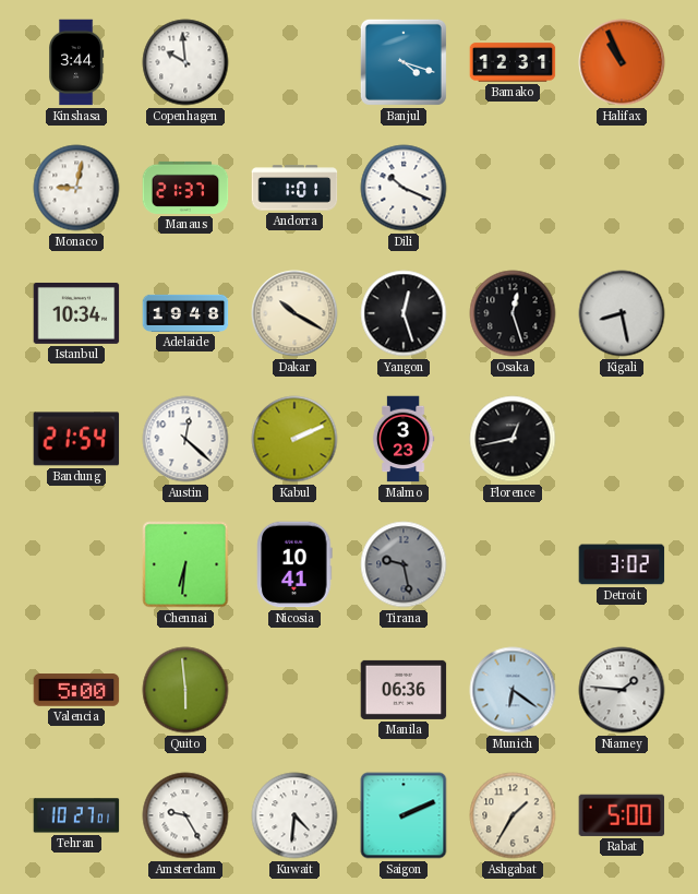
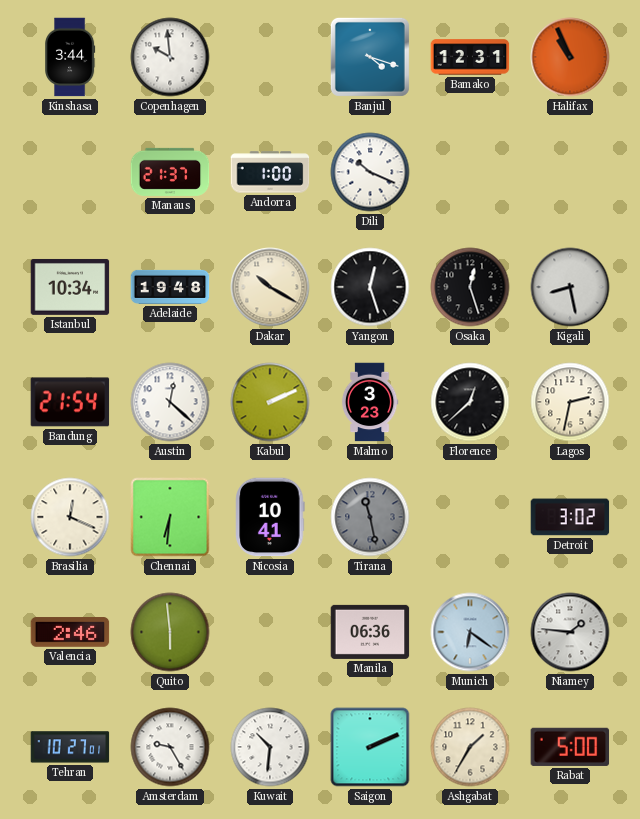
Monaco: 9:02 -> none
Andorra: 1:01 -> 1:00
Florence: 12:43 -> 12:38
Lagos: none -> 2:32
Brasilia: none -> 12:19
Tirana: 9:28 -> 11:28
Valencia: 5:00 -> 2:46
Kuwait: 4:31 -> 10:31
